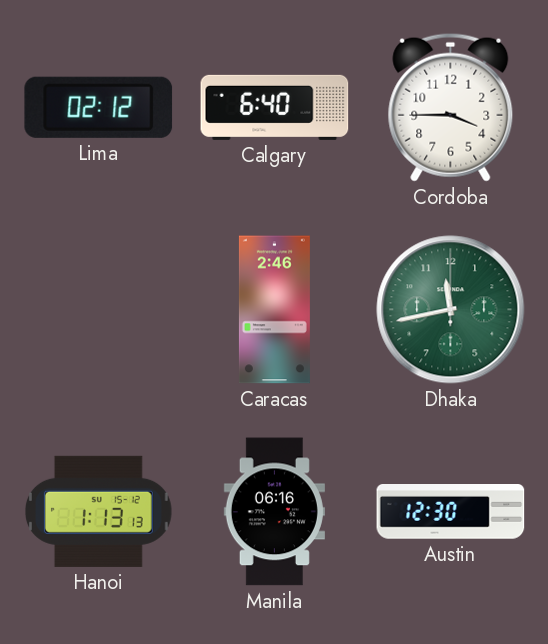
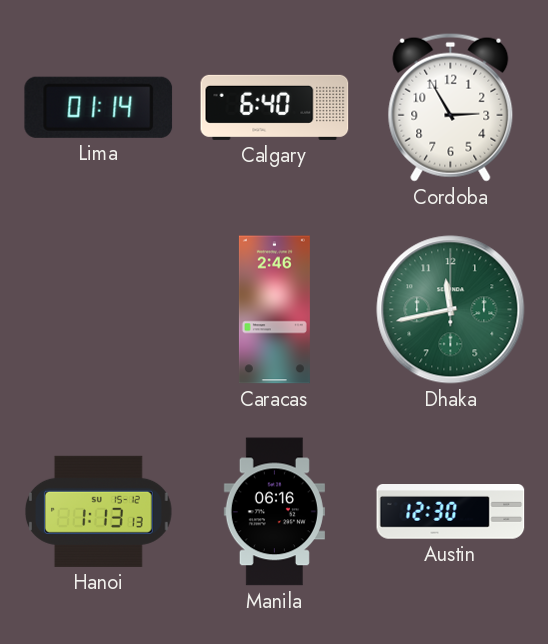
Lima: 02:12 -> 01:14
Cordoba: 3:45 -> 2:55
